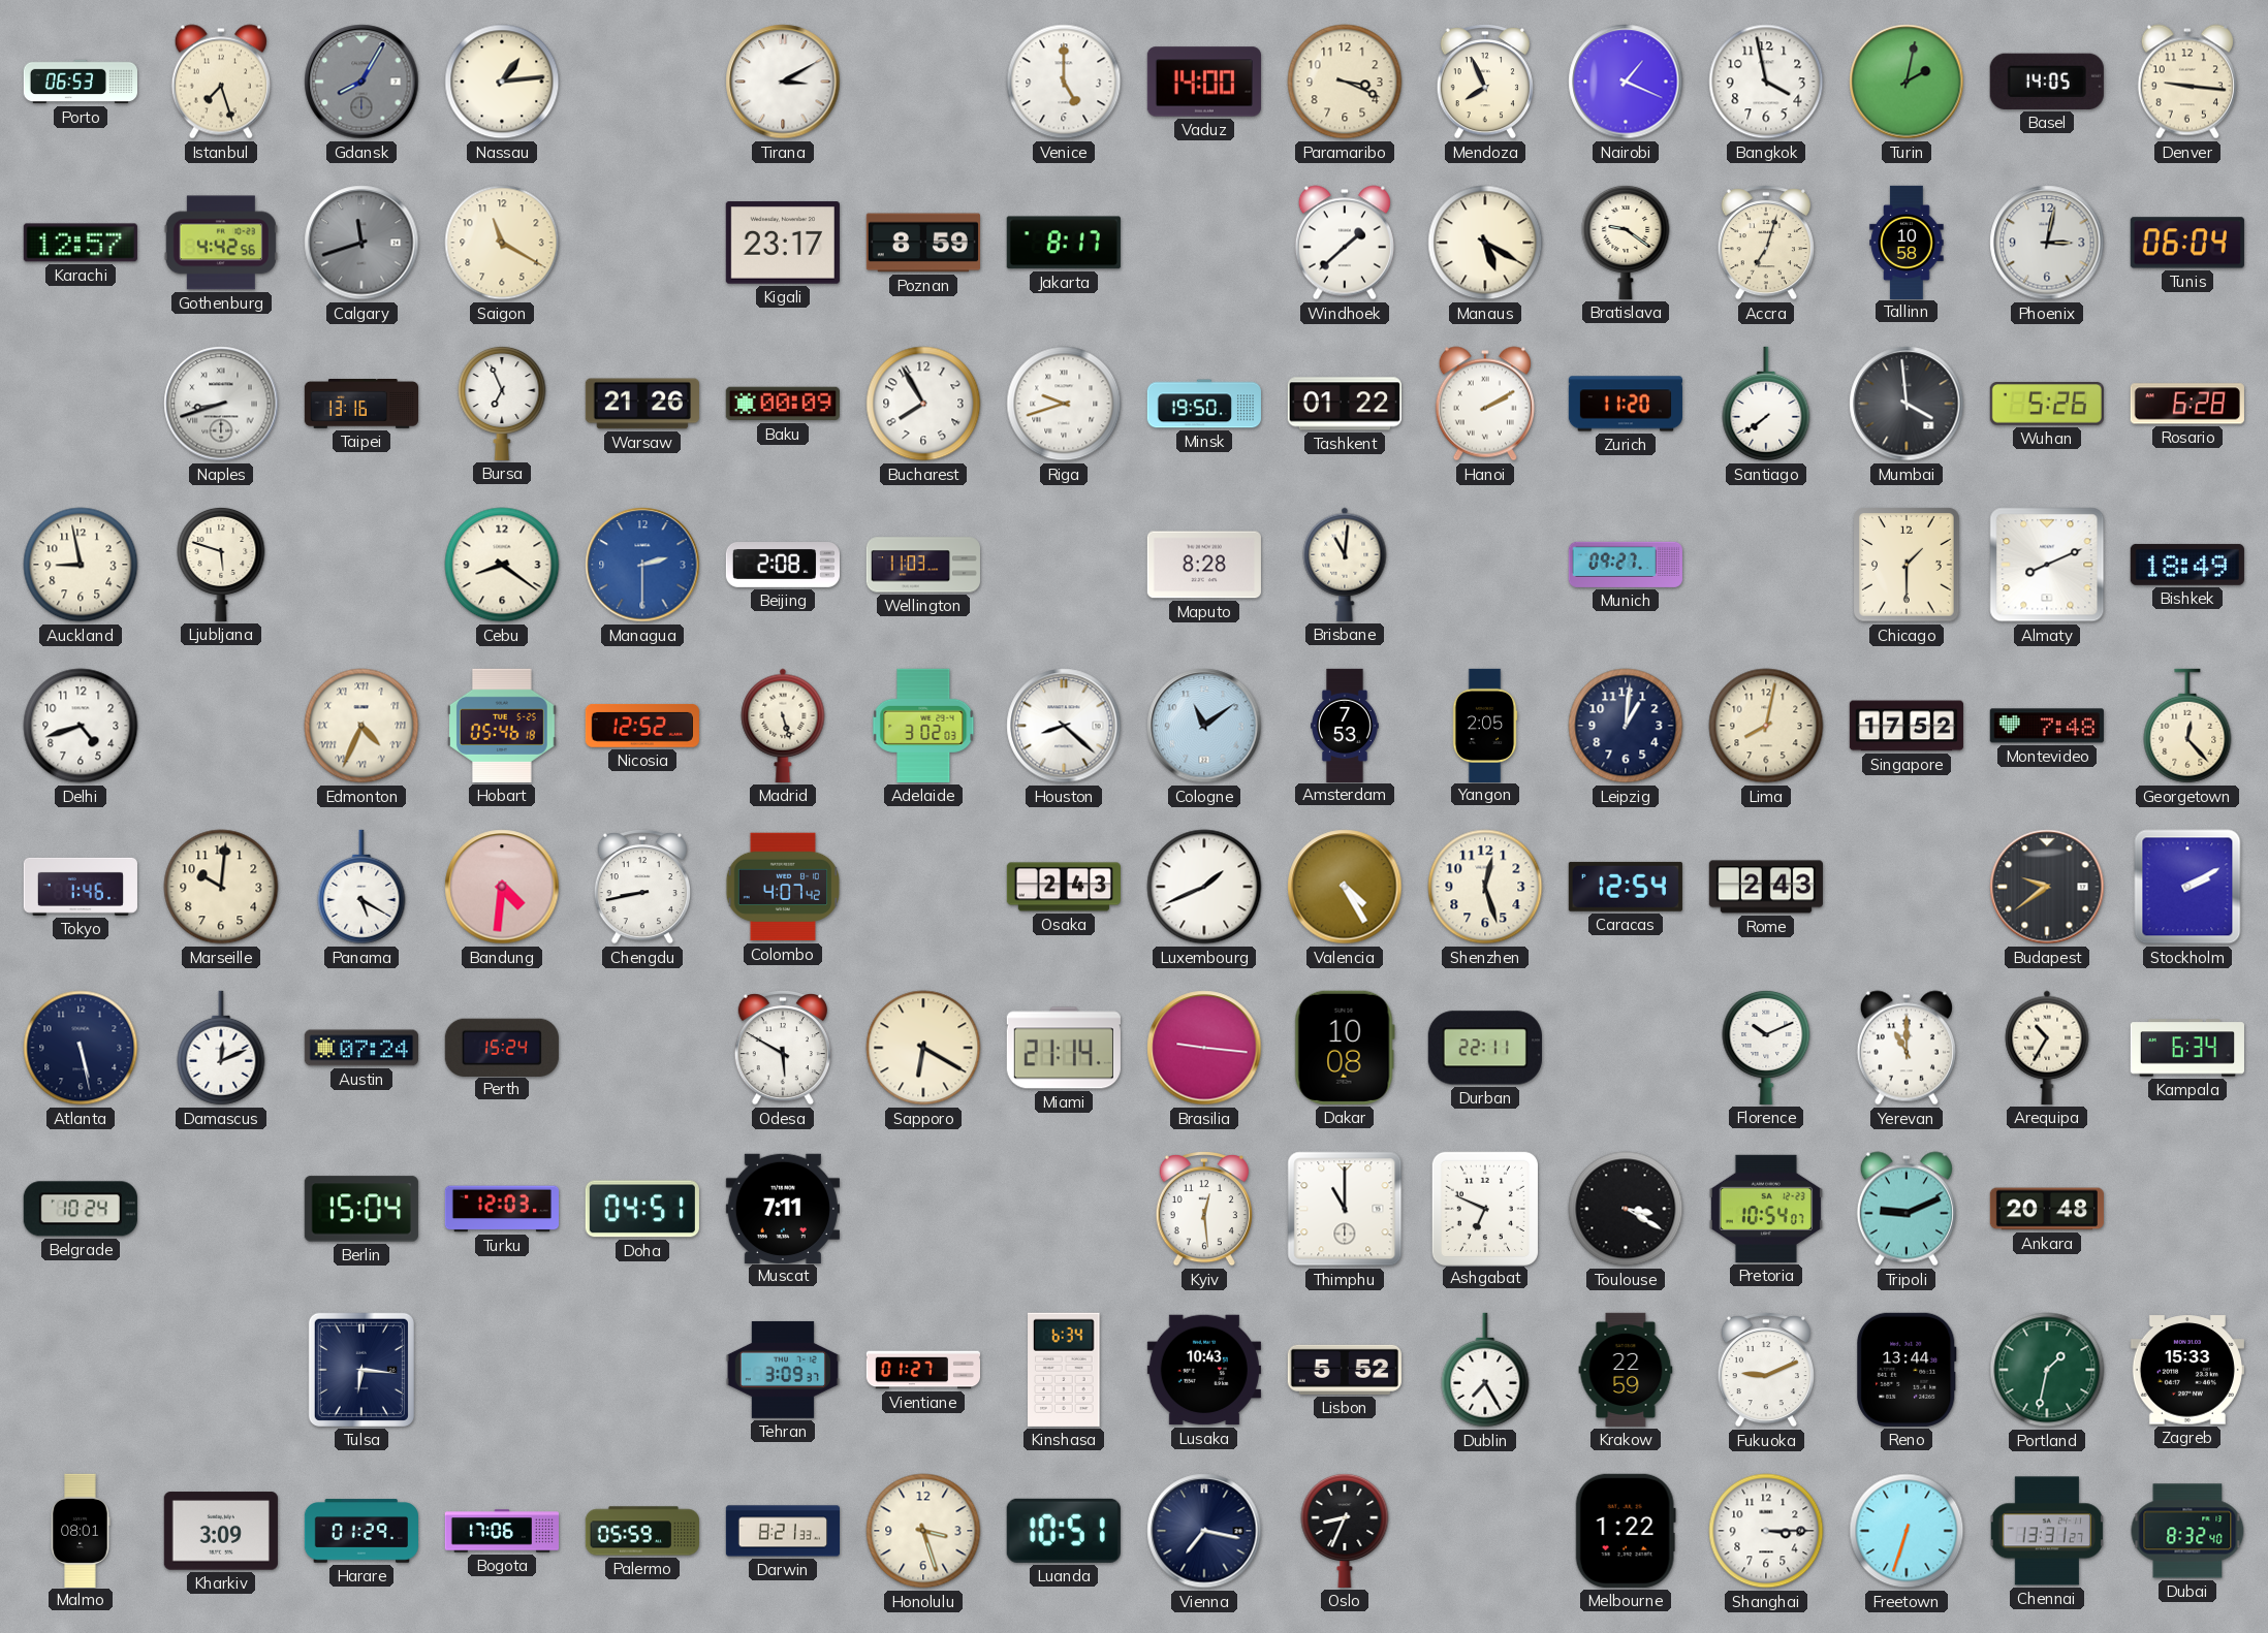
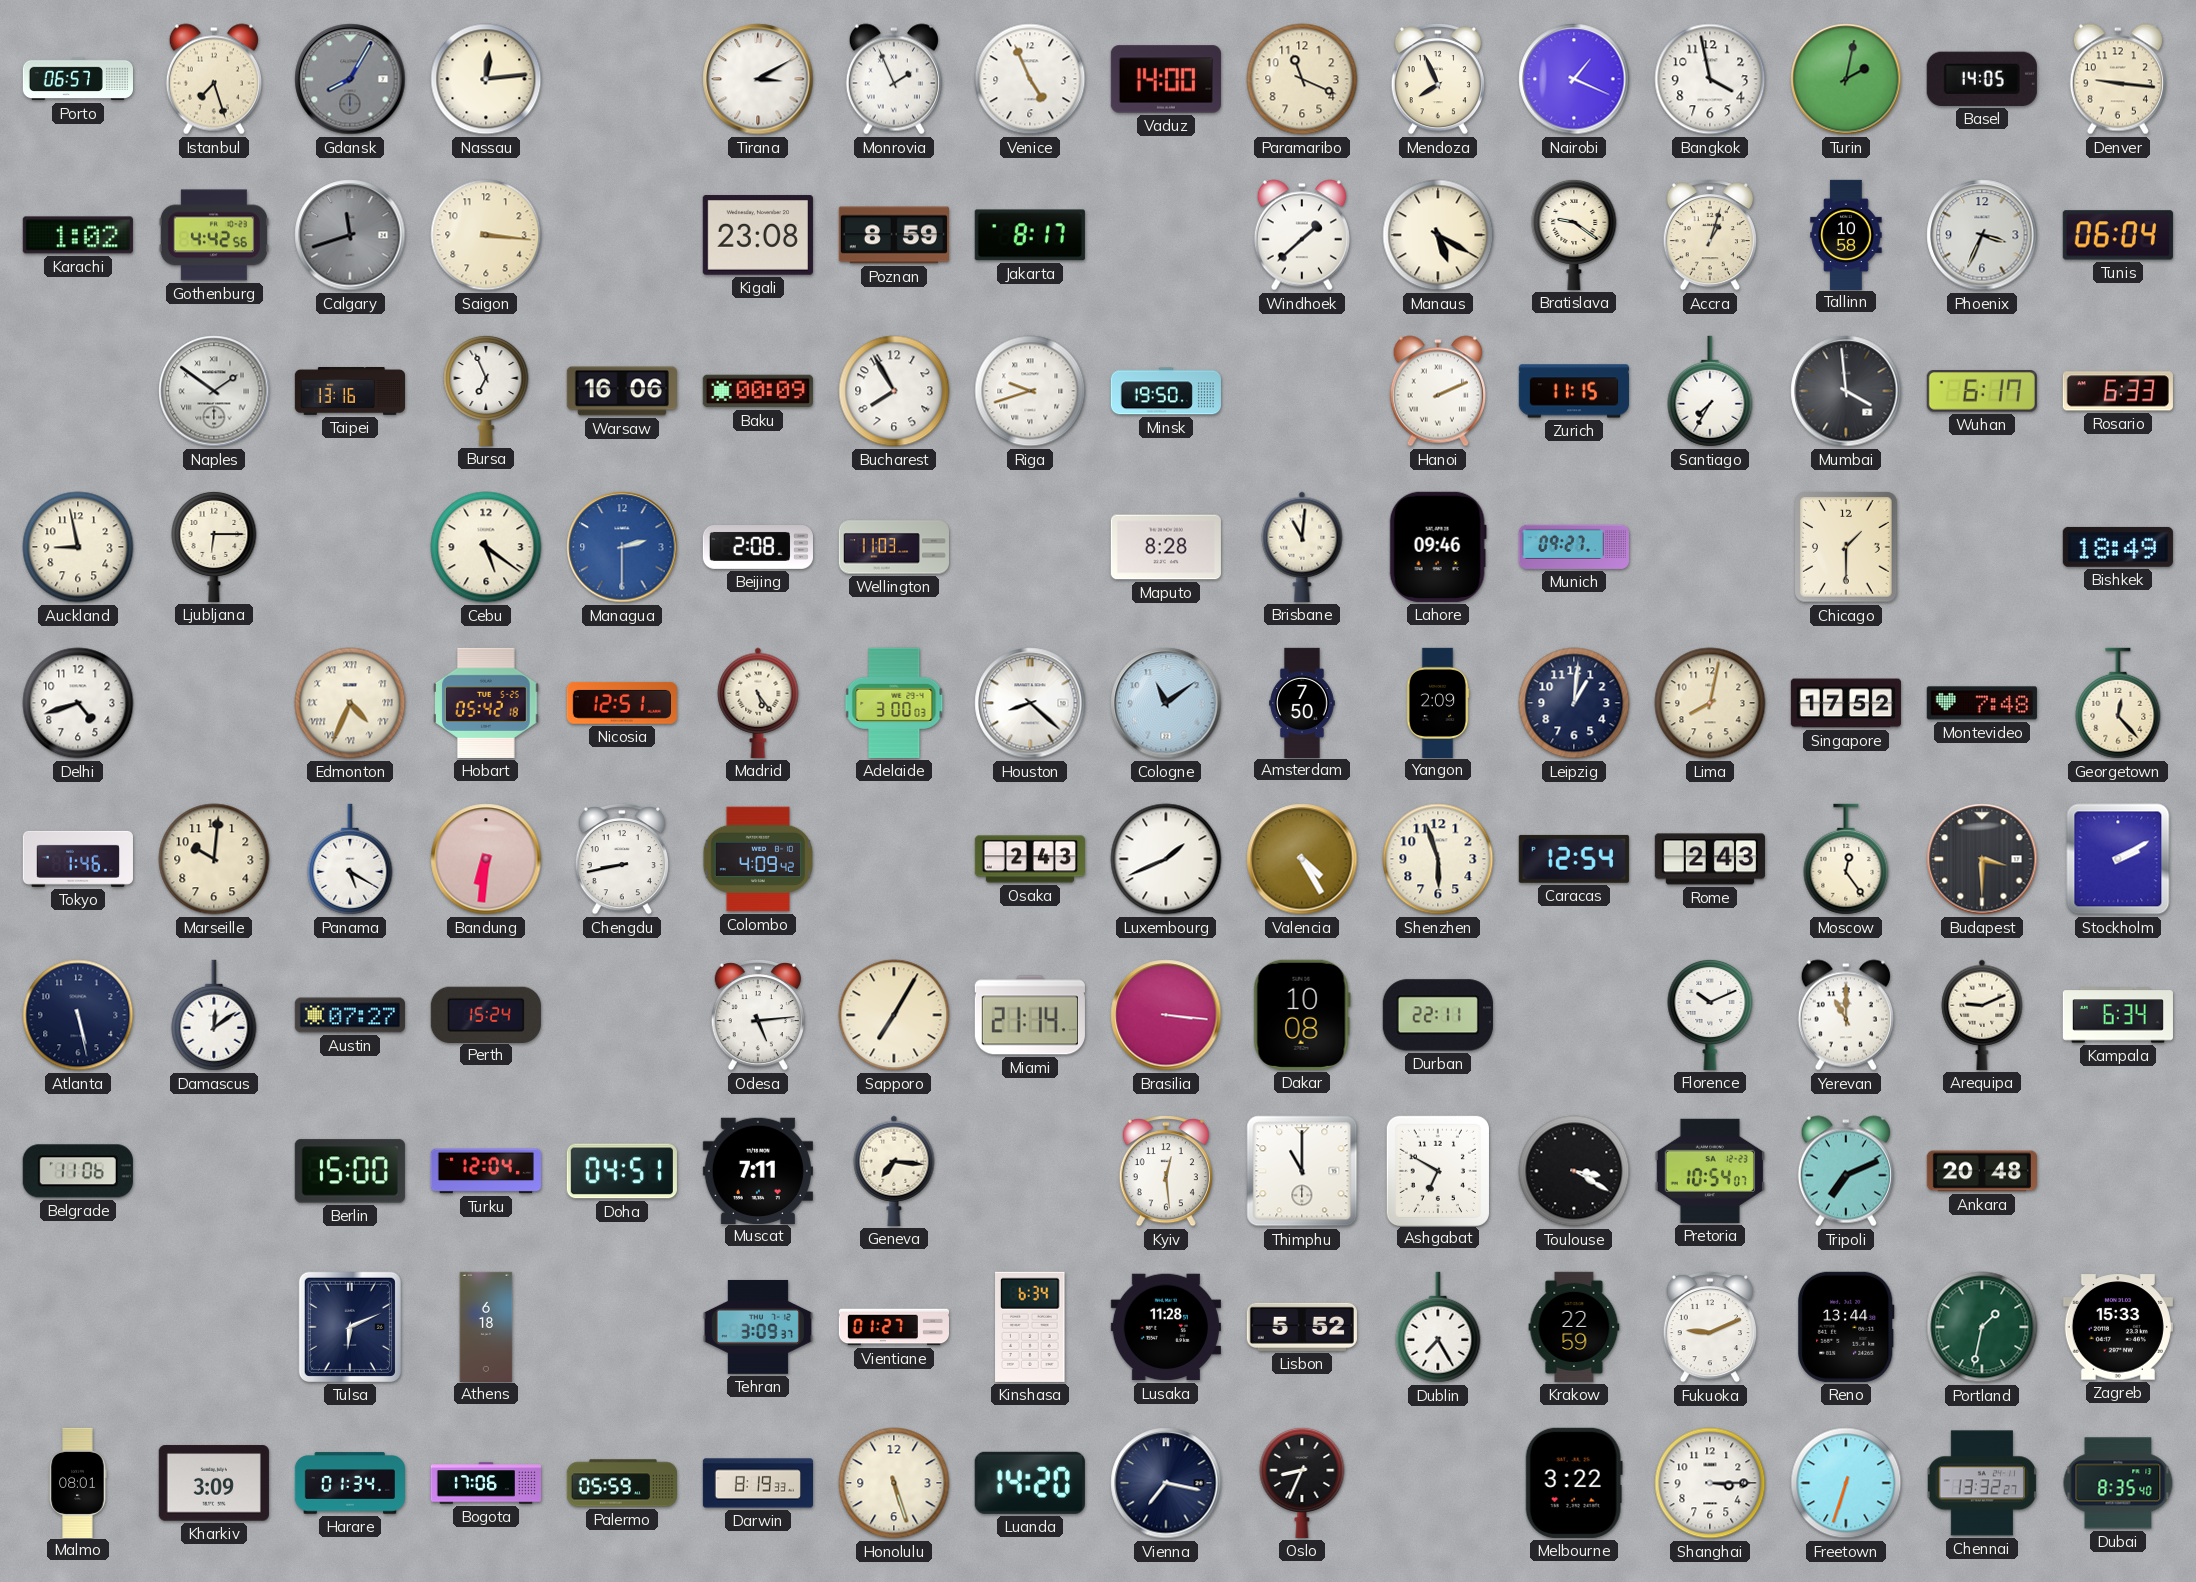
Porto: 06:53 -> 06:57
Nassau: 1:14 -> 12:14
Monrovia: none -> 1:56
Venice: 5:00 -> 4:56
Paramaribo: 3:19 -> 11:19
Karachi: 12:57 -> 1:02
Saigon: 11:20 -> 3:16
Kigali: 23:17 -> 23:08
Accra: 7:03 -> 1:03
Phoenix: 3:02 -> 3:34
Naples: 8:42 -> 1:51
Warsaw: 21:26 -> 16:06
Tashkent: 01:22 -> none
Hanoi: 2:10 -> 2:11
Zurich: 11:20 -> 11:15
Santiago: 7:39 -> 7:35
Wuhan: 5:26 -> 6:17
Rosario: 6:28 -> 6:33
Ljubljana: 5:48 -> 6:15
Cebu: 8:21 -> 5:21
Lahore: none -> 09:46
Almaty: 8:11 -> none
Hobart: 05:46 -> 05:42
Nicosia: 12:52 -> 12:51
Madrid: 5:27 -> 5:24
Adelaide: 3:02 -> 3:00
Amsterdam: 7:53 -> 7:50
Yangon: 2:05 -> 2:09
Bandung: 4:31 -> 6:31
Colombo: 4:07 -> 4:09
Shenzhen: 12:27 -> 5:57
Moscow: none -> 12:24
Budapest: 9:39 -> 3:30
Damascus: 12:11 -> 12:09
Austin: 07:24 -> 07:27
Odesa: 5:50 -> 5:14
Sapporo: 6:20 -> 7:05
Brasilia: 9:16 -> 3:16
Arequipa: 10:35 -> 9:11
Belgrade: 10:24 -> 11:06
Berlin: 15:04 -> 15:00
Turku: 12:03 -> 12:04
Geneva: none -> 7:16
Ashgabat: 6:49 -> 6:50
Tripoli: 9:11 -> 7:11
Tulsa: 6:16 -> 6:11
Athens: none -> 6:18
Lusaka: 10:43 -> 11:28
Harare: 01:29 -> 01:34
Darwin: 8:21 -> 8:19
Honolulu: 3:27 -> 5:27
Luanda: 10:51 -> 14:20
Melbourne: 1:22 -> 3:22
Chennai: 13:31 -> 13:32
Dubai: 8:32 -> 8:35
